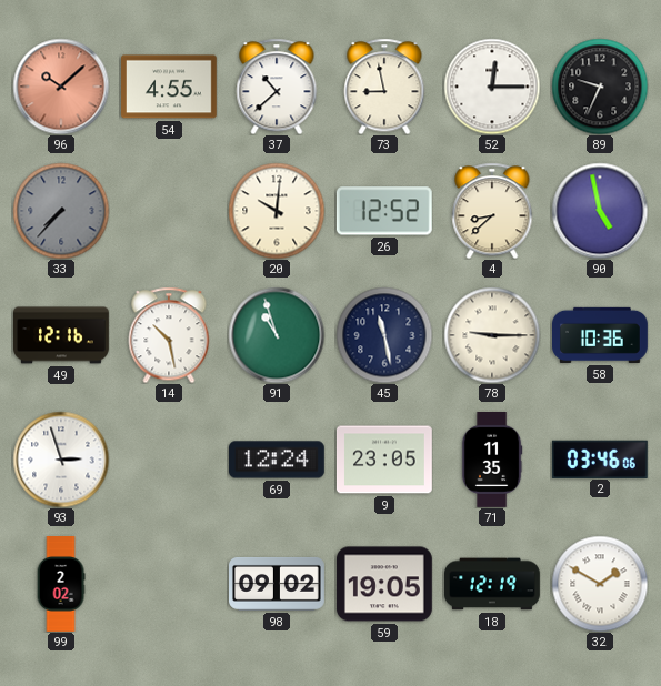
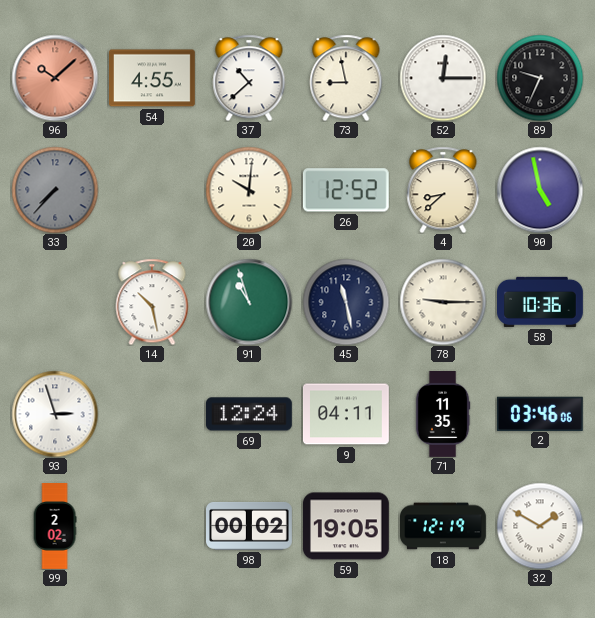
49: 12:16 -> none
9: 23:05 -> 04:11
98: 09:02 -> 00:02
